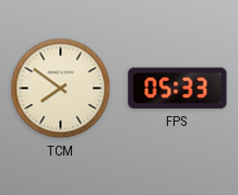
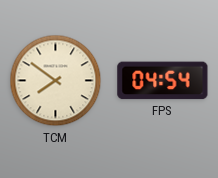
FPS: 05:33 -> 04:54
